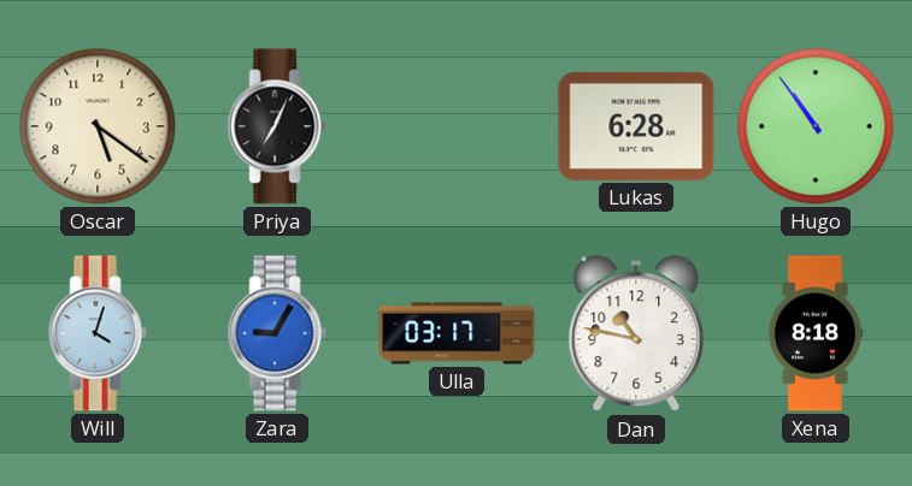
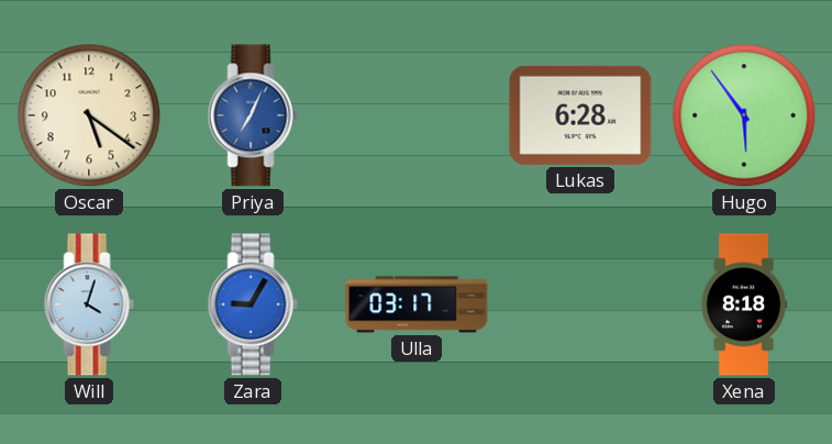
Priya dial: black -> blue
Hugo: 10:54 -> 5:54
Dan: 10:47 -> none
